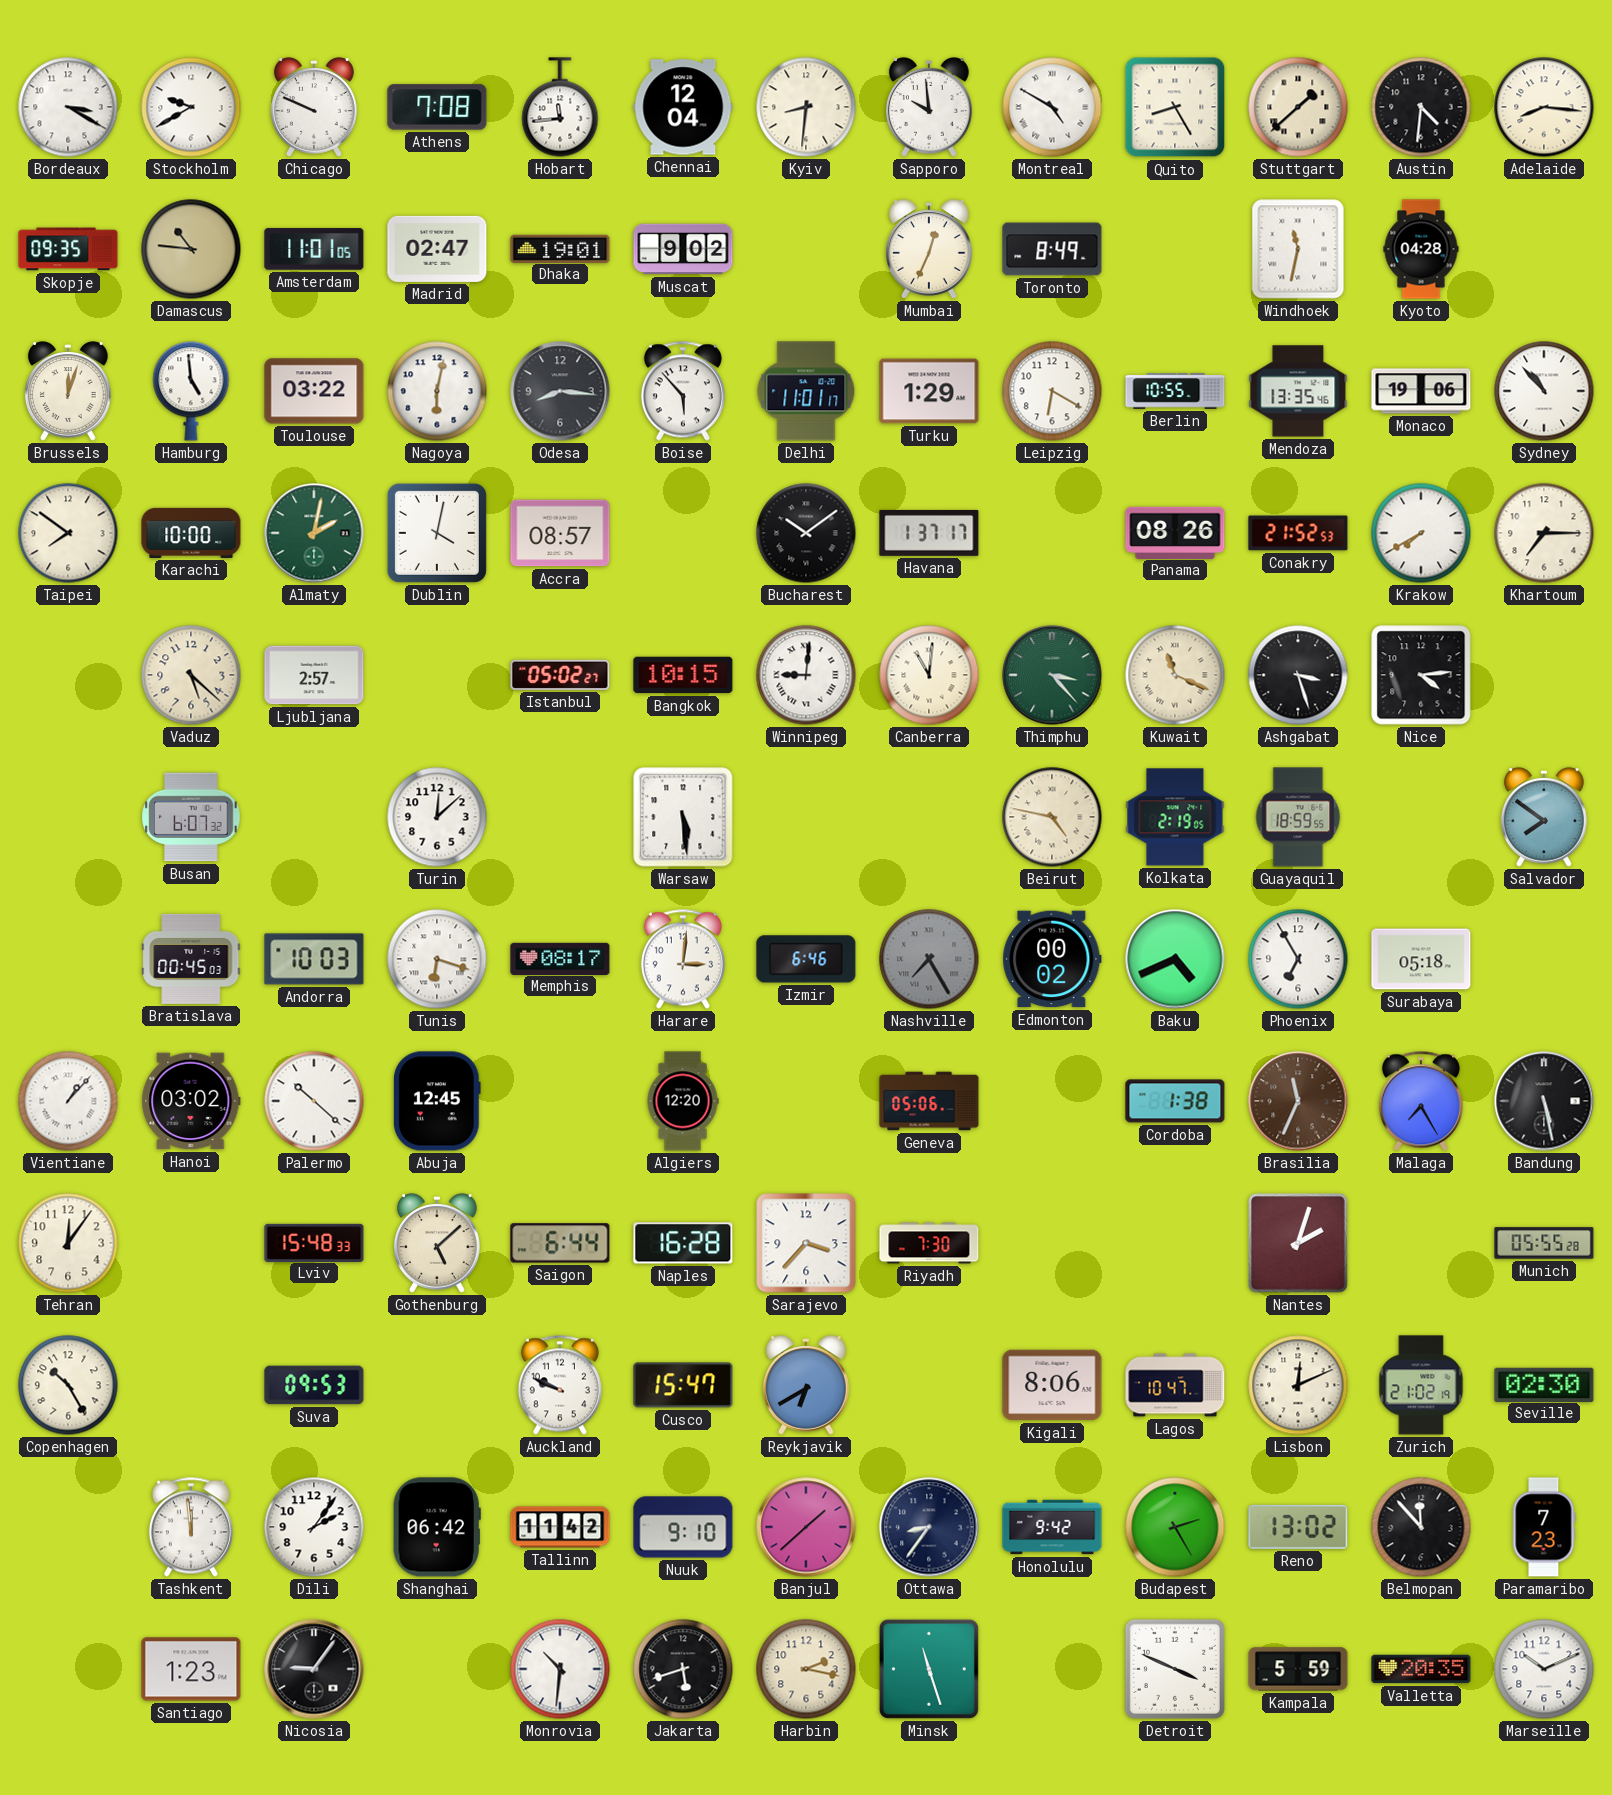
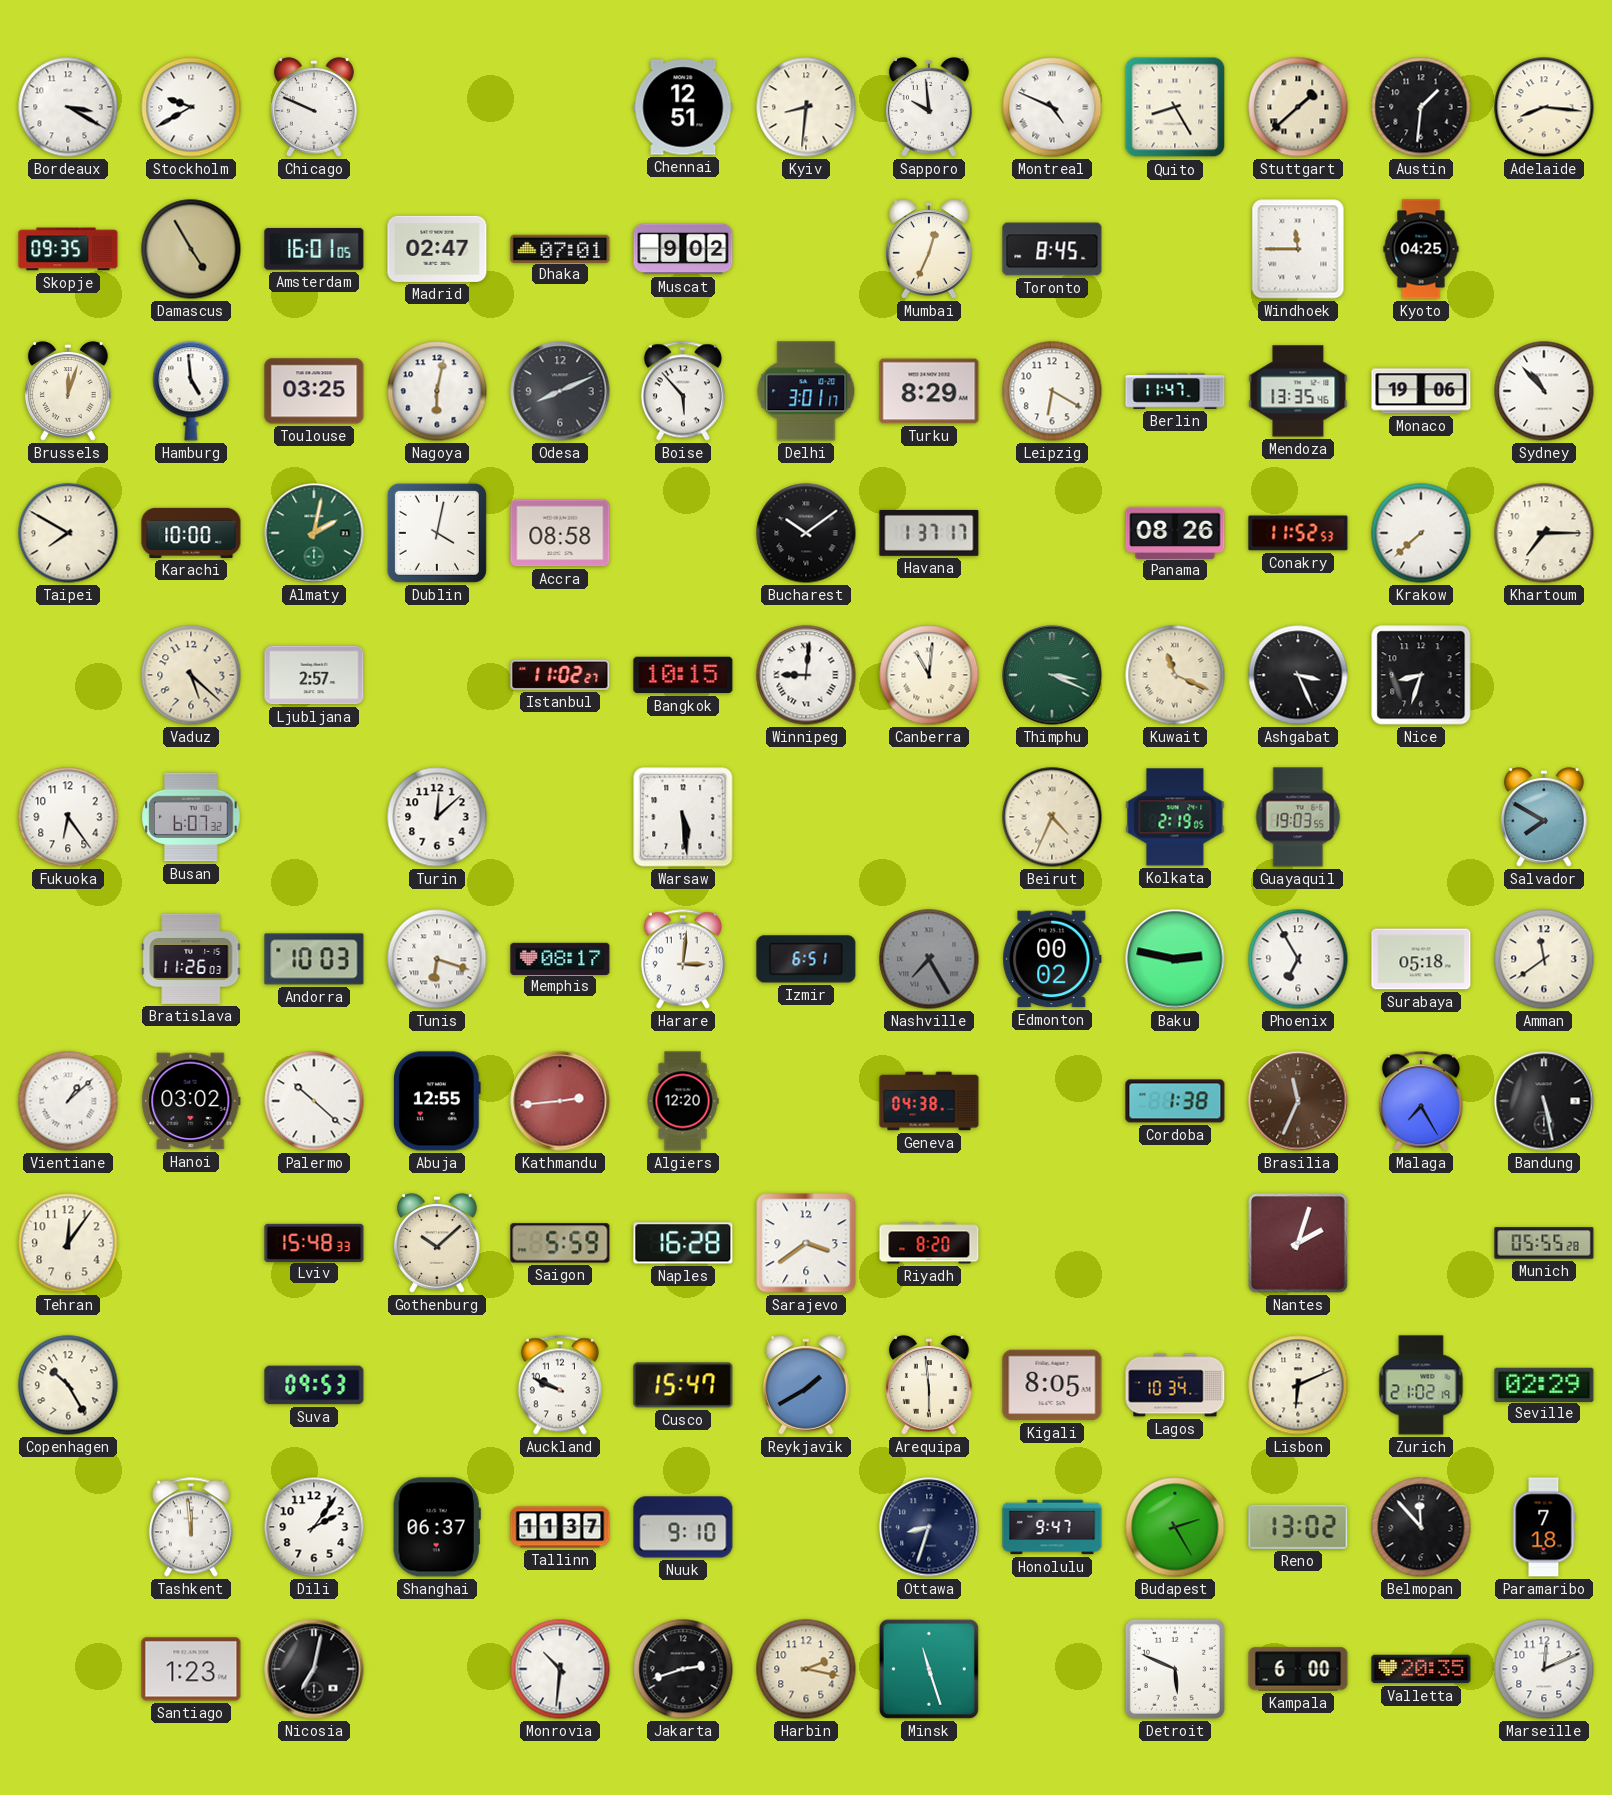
Athens: 7:08 -> none
Hobart: 11:44 -> none
Chennai: 12:04 -> 12:51
Montreal: 4:50 -> 4:49
Austin: 4:31 -> 1:31
Damascus: 10:46 -> 4:55
Amsterdam: 11:01 -> 16:01
Dhaka: 19:01 -> 07:01
Toronto: 8:49 -> 8:45
Windhoek: 11:32 -> 11:45
Kyoto: 04:28 -> 04:25
Toulouse: 03:22 -> 03:25
Odesa: 8:16 -> 8:11
Delhi: 11:01 -> 3:01
Turku: 1:29 -> 8:29
Berlin: 10:55 -> 11:47
Taipei: 7:51 -> 7:50
Accra: 08:57 -> 08:58
Conakry: 21:52 -> 11:52
Krakow: 7:40 -> 7:38
Istanbul: 05:02 -> 11:02
Thimphu: 3:23 -> 3:19
Ashgabat: 3:27 -> 3:26
Nice: 4:14 -> 8:33
Fukuoka: none -> 6:24
Beirut: 4:47 -> 4:34
Guayaquil: 18:59 -> 19:03
Salvador: 7:51 -> 7:50
Bratislava: 00:45 -> 11:26
Izmir: 6:46 -> 6:51
Baku: 4:41 -> 2:47
Amman: none -> 11:39
Vientiane: 1:07 -> 1:08
Abuja: 12:45 -> 12:55
Kathmandu: none -> 2:44
Geneva: 05:06 -> 04:38
Gothenburg: 5:08 -> 10:08
Saigon: 6:44 -> 5:59
Sarajevo: 3:37 -> 3:39
Riyadh: 7:30 -> 8:20
Reykjavik: 6:40 -> 1:40
Arequipa: none -> 5:59
Kigali: 8:06 -> 8:05
Lagos: 10:47 -> 10:34
Lisbon: 12:11 -> 6:11
Seville: 02:30 -> 02:29
Shanghai: 06:42 -> 06:37
Tallinn: 11:42 -> 11:37
Banjul: 1:38 -> none
Ottawa: 8:36 -> 8:33
Honolulu: 9:42 -> 9:47
Paramaribo: 7:23 -> 7:18
Nicosia: 9:06 -> 7:02
Jakarta: 5:42 -> 2:42
Detroit: 3:49 -> 5:49
Kampala: 5:59 -> 6:00
Marseille: 10:11 -> 12:11
